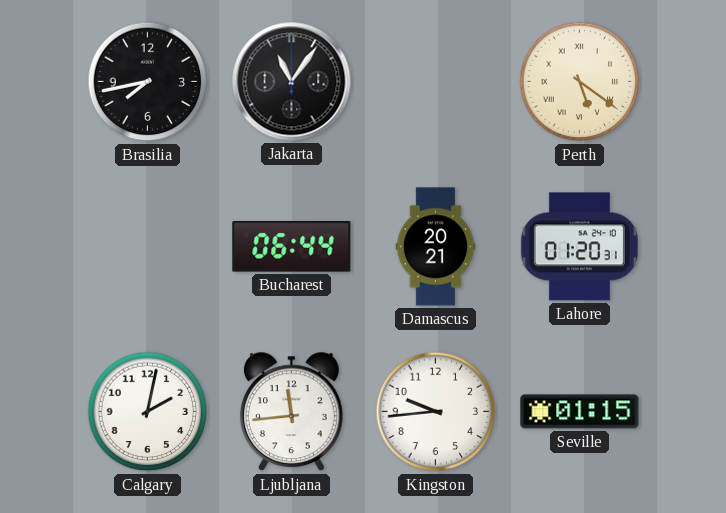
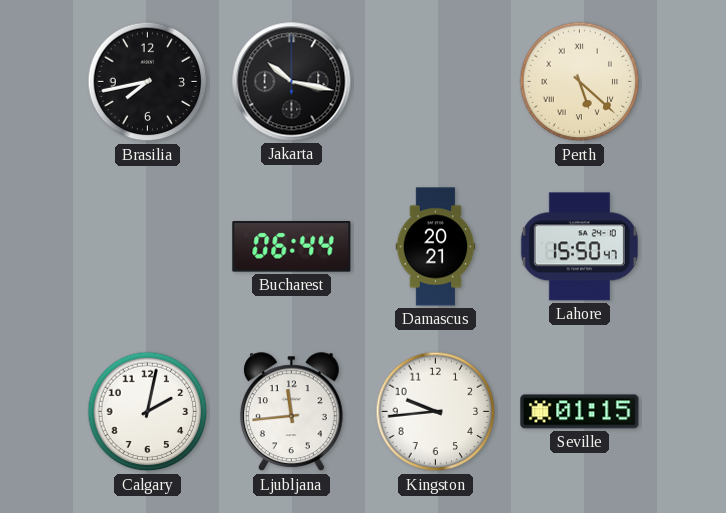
Jakarta: 11:06 -> 10:17
Perth: 5:21 -> 5:22
Lahore: 01:20 -> 15:50
